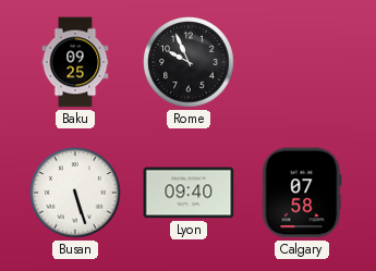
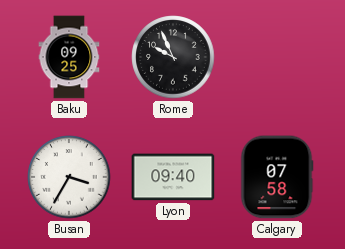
Busan: 5:27 -> 3:35
